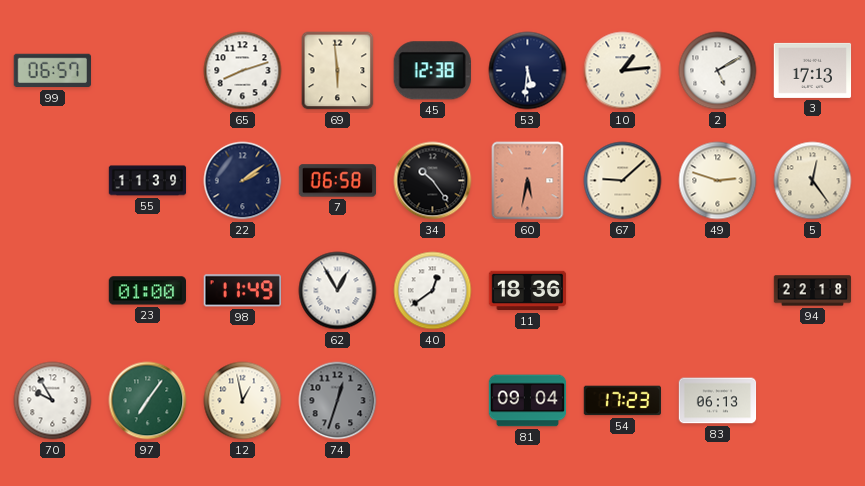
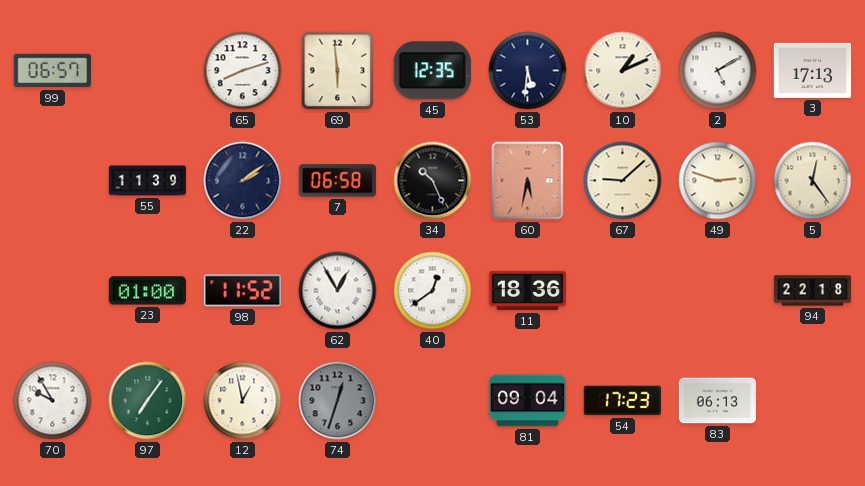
45: 12:38 -> 12:35
10: 1:14 -> 1:11
34: 10:24 -> 10:26
98: 11:49 -> 11:52
